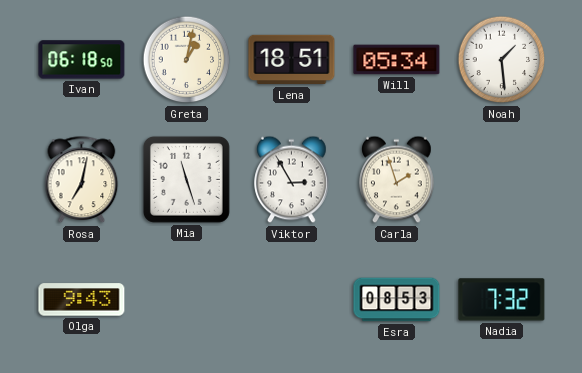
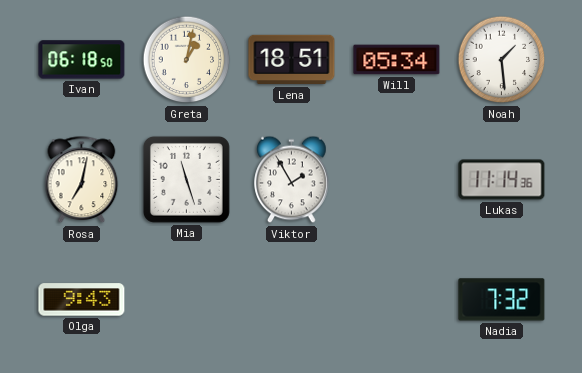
Viktor: 2:55 -> 1:55
Carla: 1:57 -> none
Lukas: none -> 11:14
Esra: 08:53 -> none
